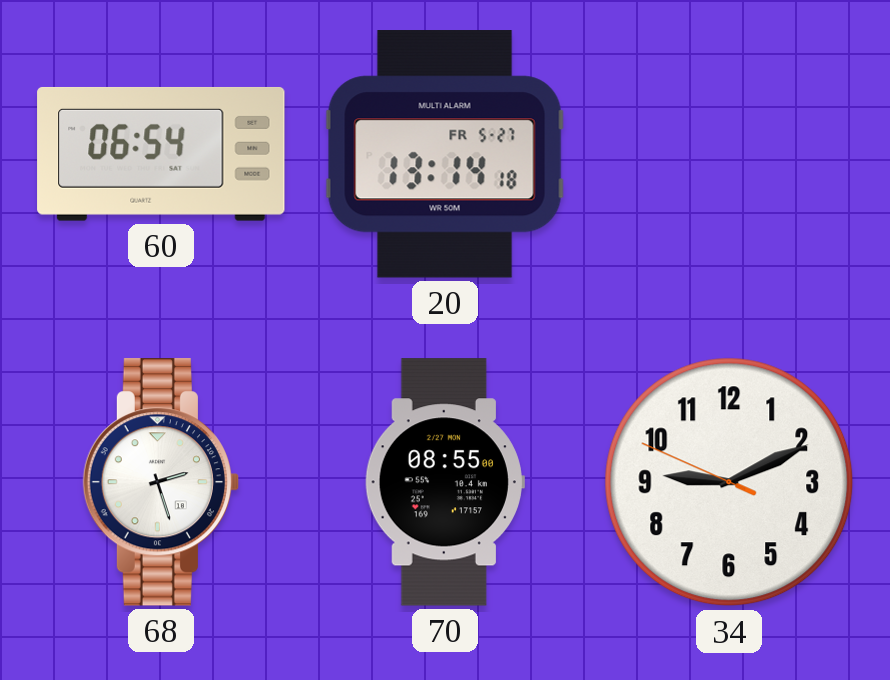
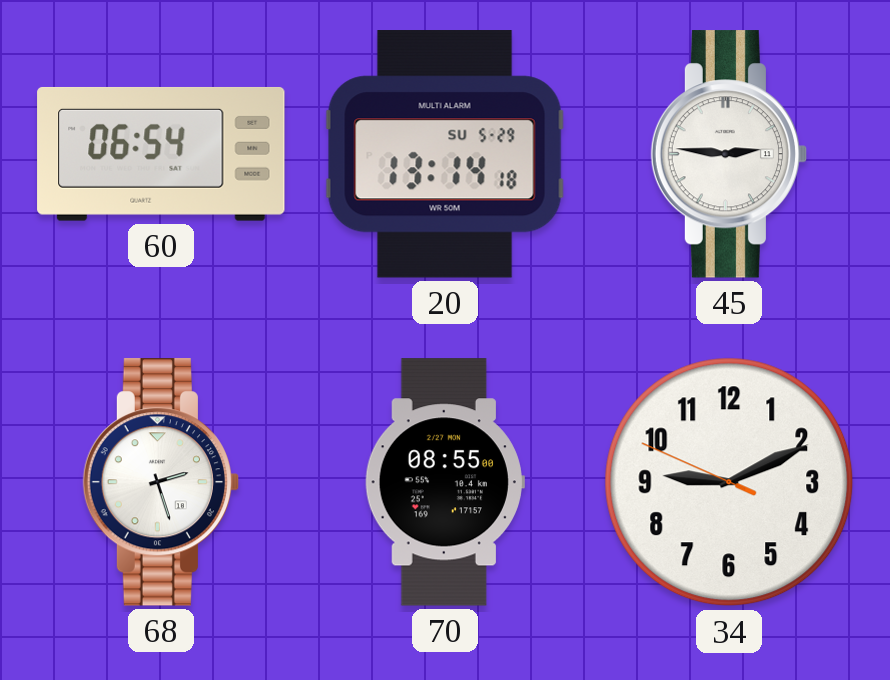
20 date: FR 5-27 -> SU 5-29
45: none -> 2:46
